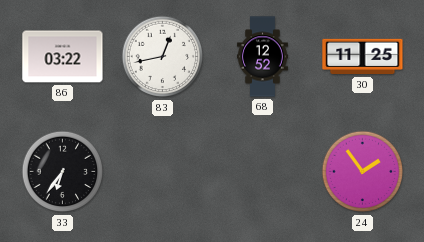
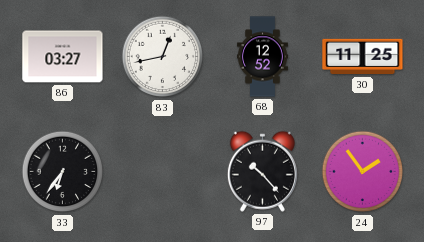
86: 03:22 -> 03:27
97: none -> 10:23
